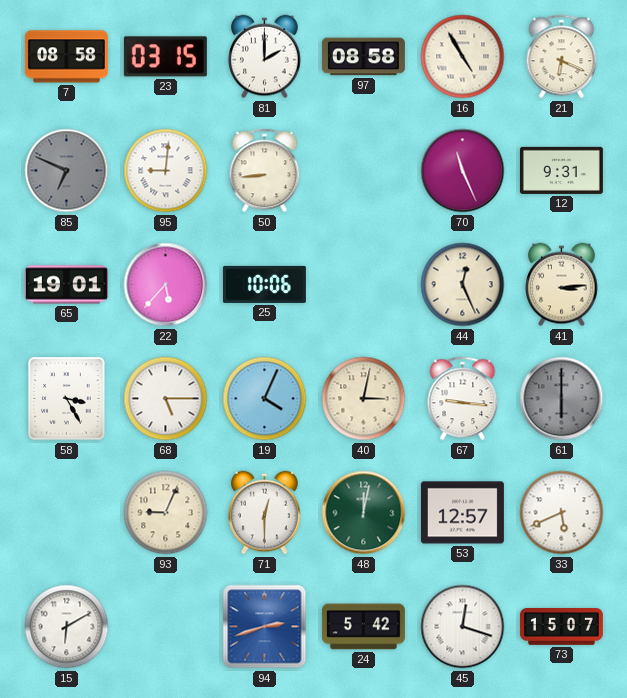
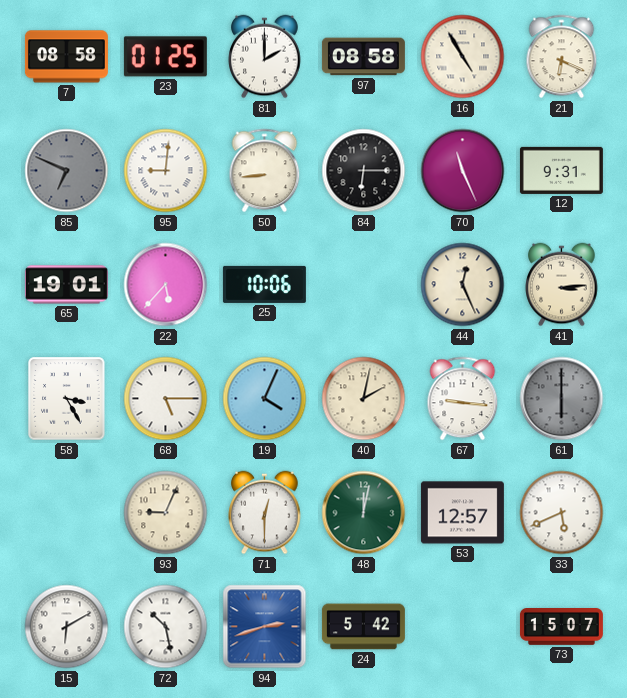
23: 03:15 -> 01:25
84: none -> 6:15
40: 3:02 -> 2:02
72: none -> 10:28
45: 12:18 -> none
